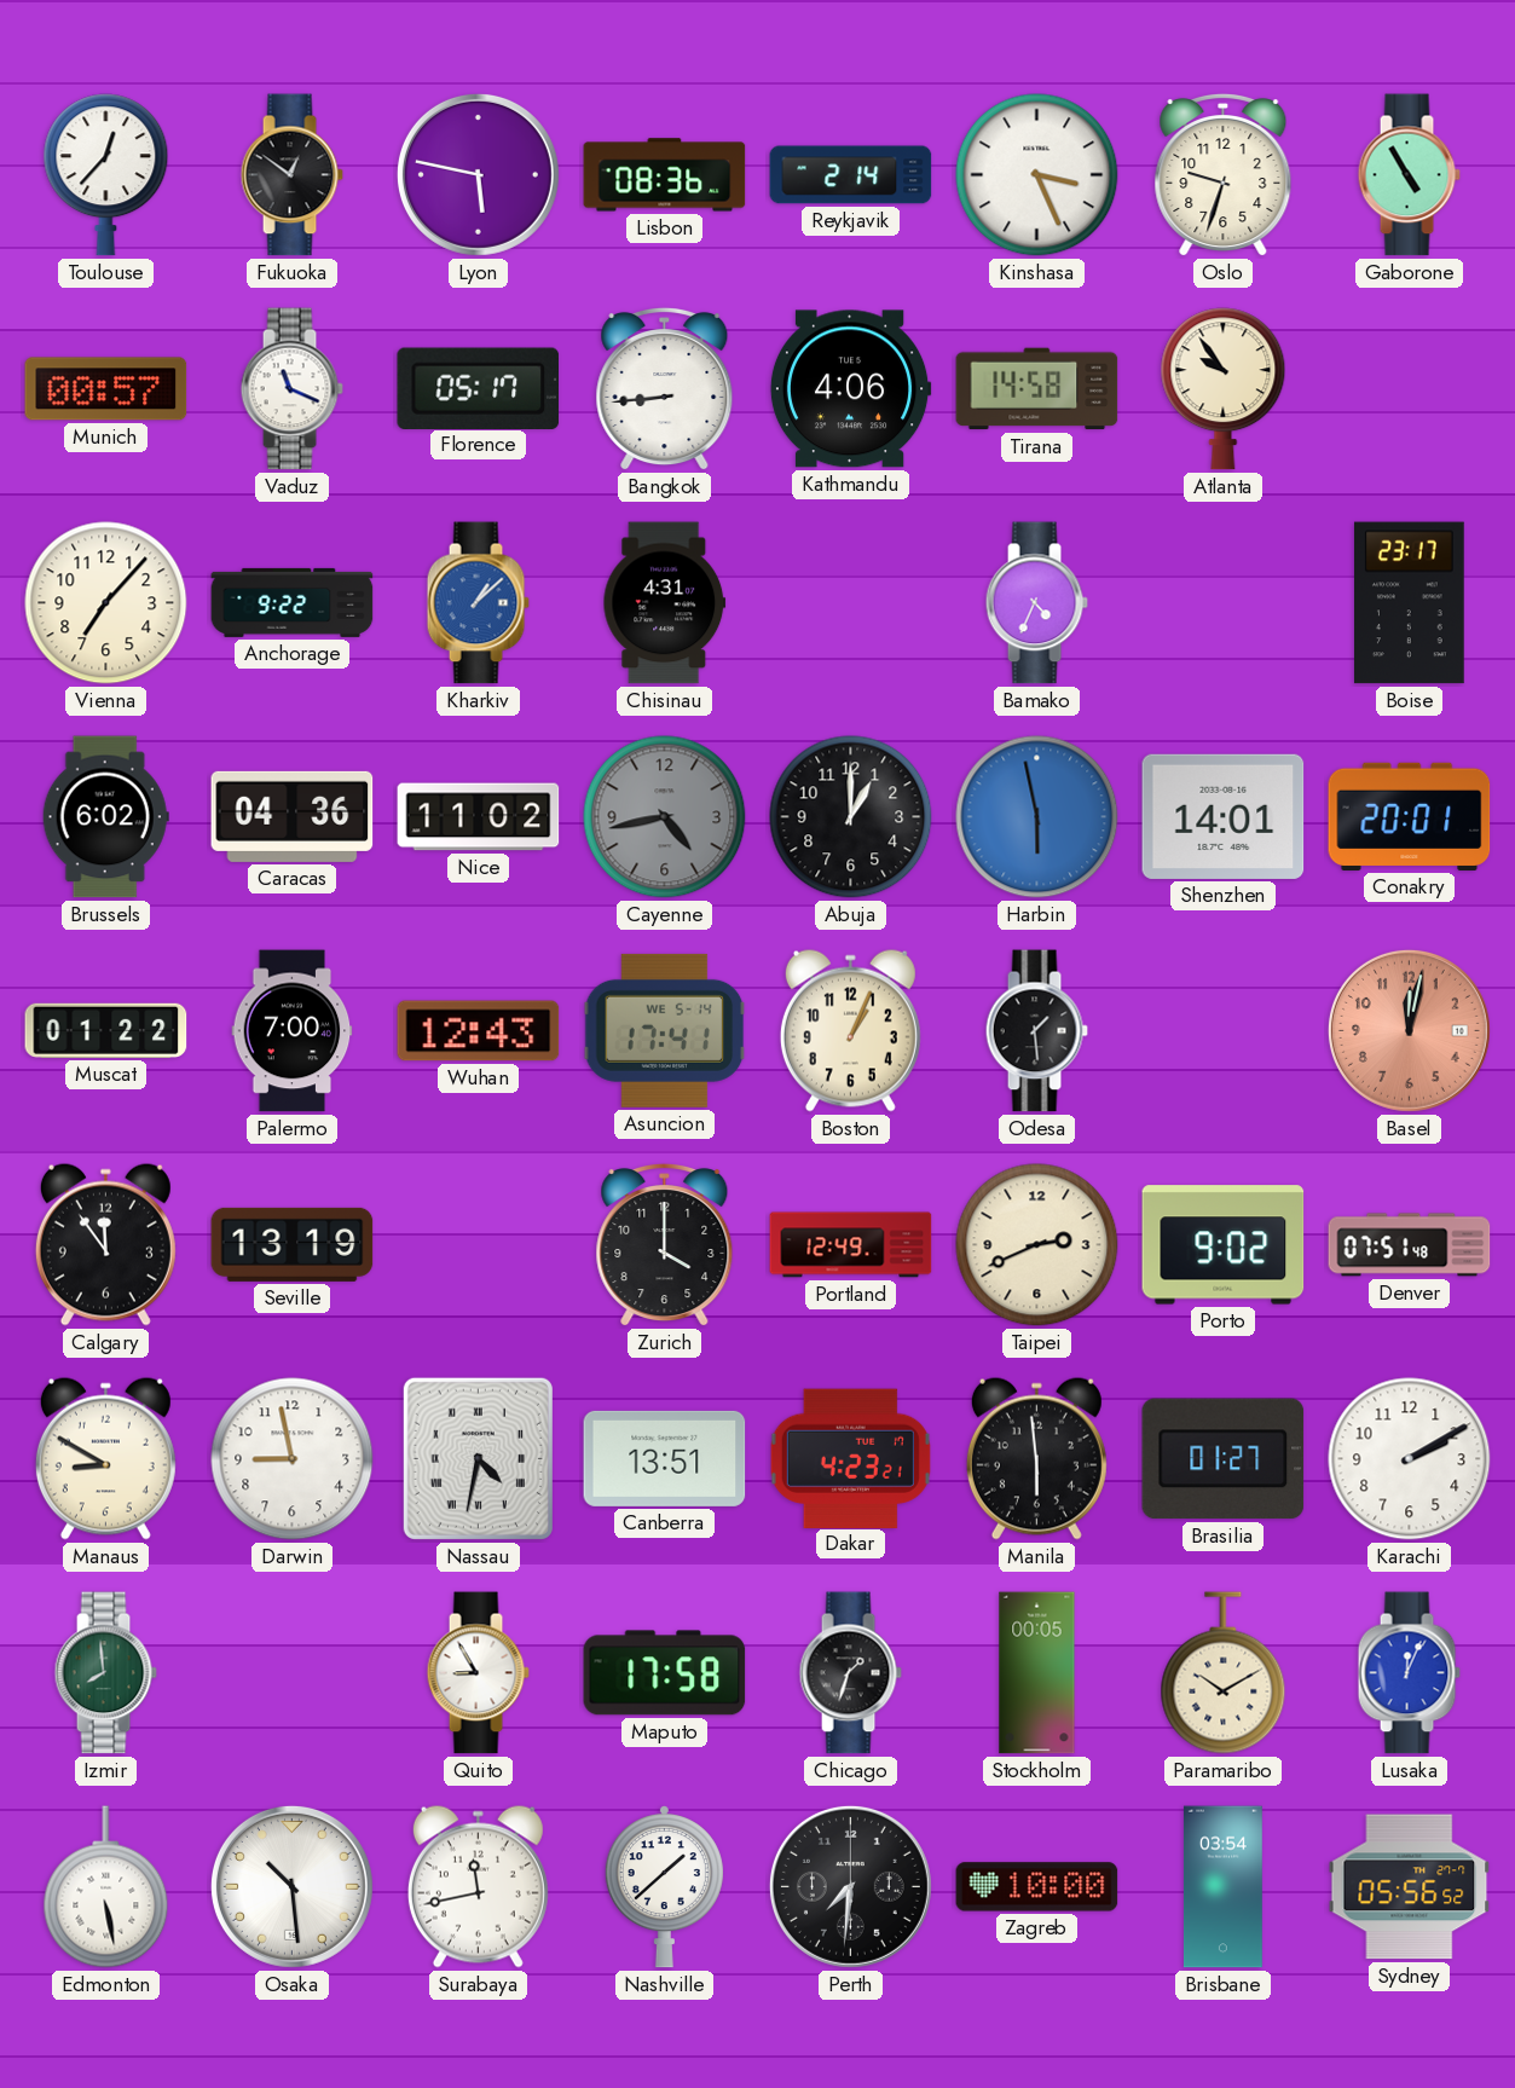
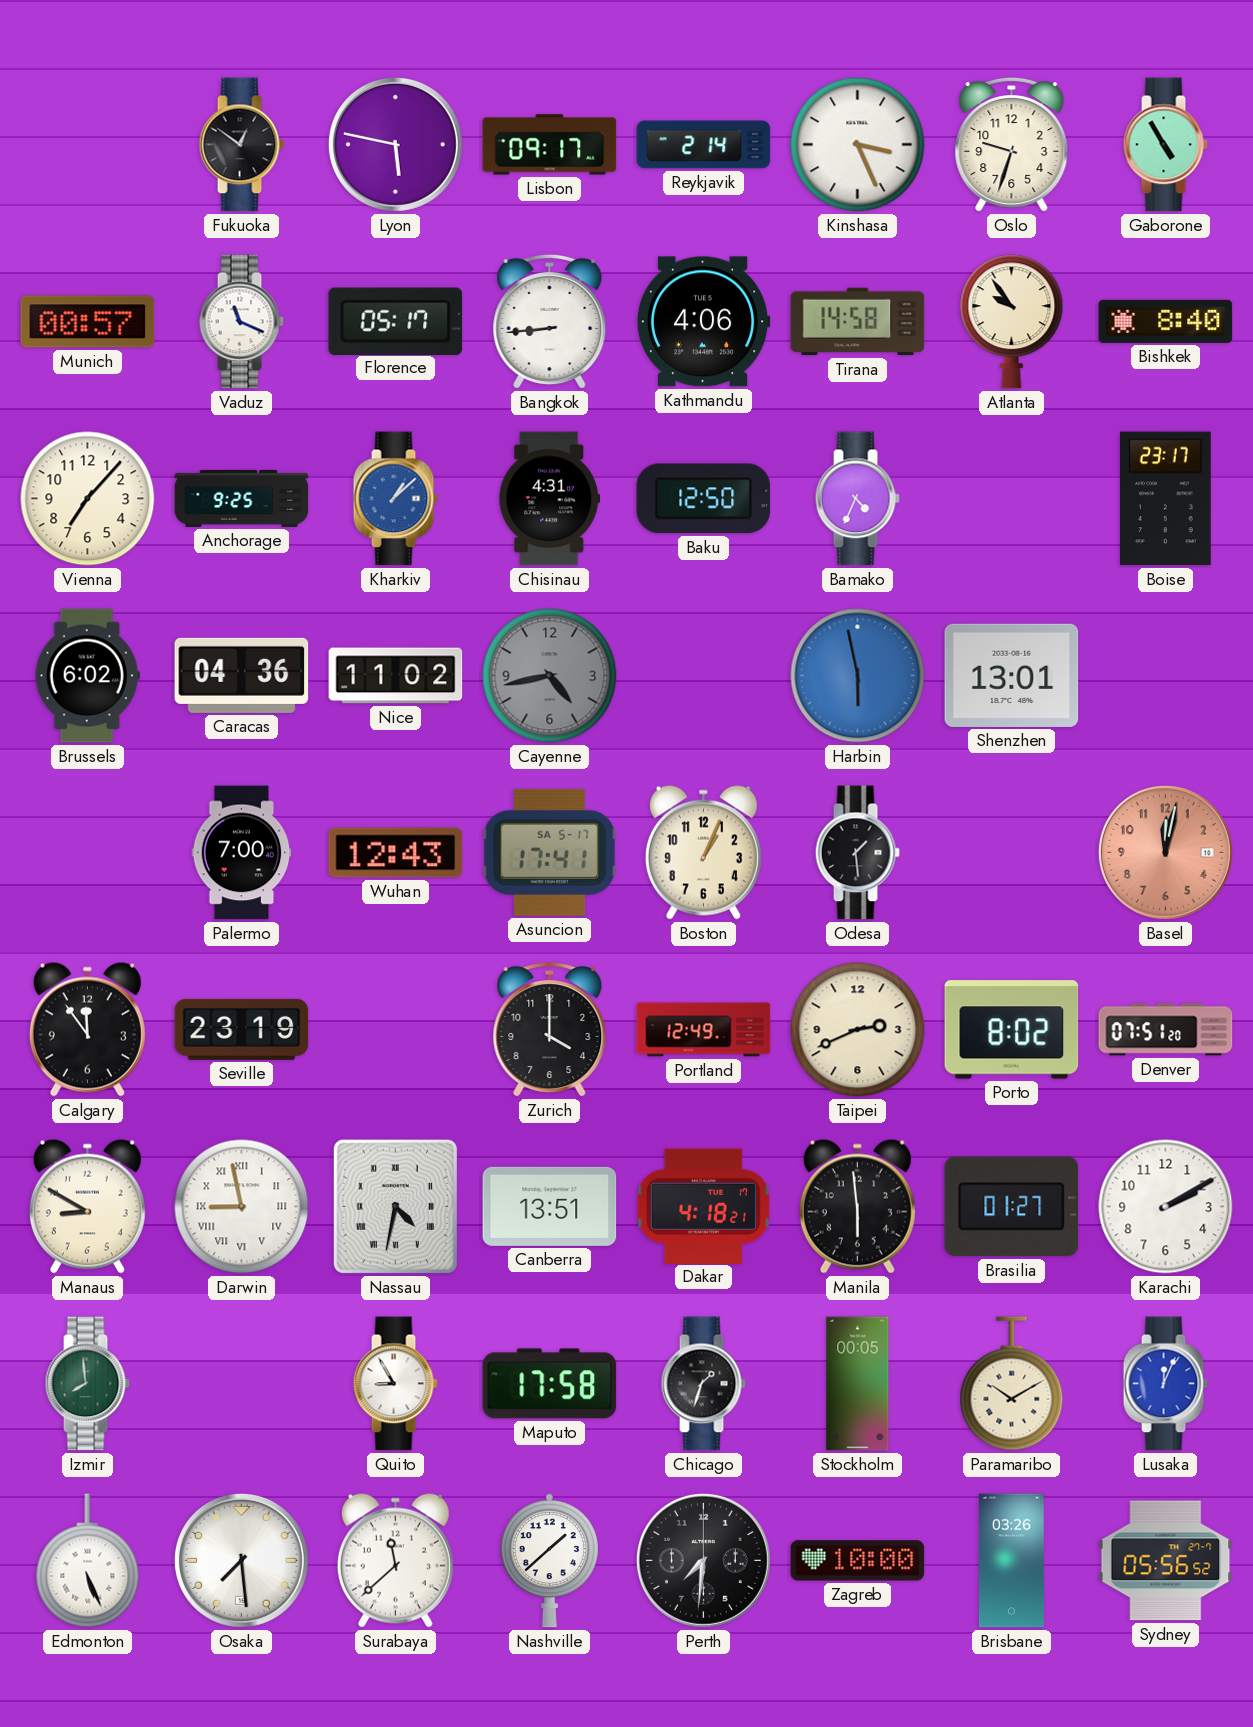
Toulouse: 12:37 -> none
Lisbon: 08:36 -> 09:17
Bishkek: none -> 8:40
Anchorage: 9:22 -> 9:25
Baku: none -> 12:50
Abuja: 1:00 -> none
Shenzhen: 14:01 -> 13:01
Conakry: 20:01 -> none
Muscat: 01:22 -> none
Asuncion date: WE 5-14 -> SA 5-17
Seville: 13:19 -> 23:19
Porto: 9:02 -> 8:02
Denver: 07:51:48 -> 07:51:20
Darwin numerals: Arabic -> Roman
Dakar: 4:23 -> 4:18
Edmonton: 5:28 -> 5:26
Osaka: 10:29 -> 7:29
Surabaya: 11:43 -> 11:38
Brisbane: 03:54 -> 03:26
